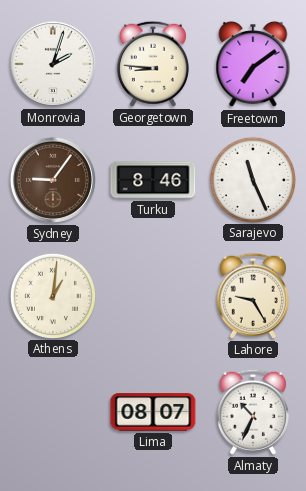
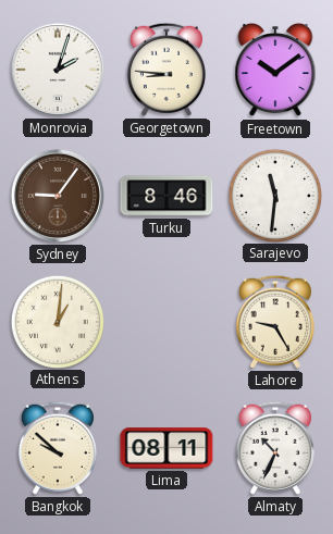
Freetown: 7:09 -> 10:09
Sarajevo: 11:26 -> 11:31
Bangkok: none -> 9:52
Lima: 08:07 -> 08:11
